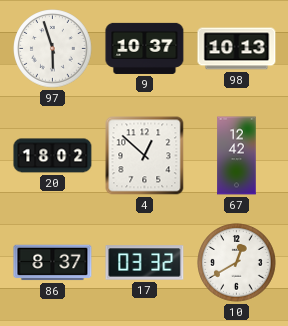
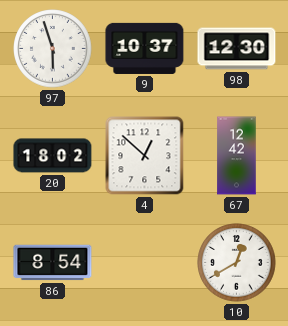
98: 10:13 -> 12:30
86: 8:37 -> 8:54
17: 03:32 -> none
